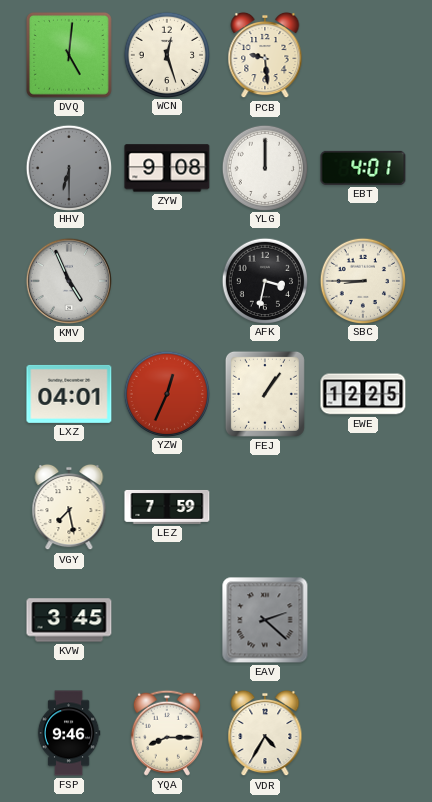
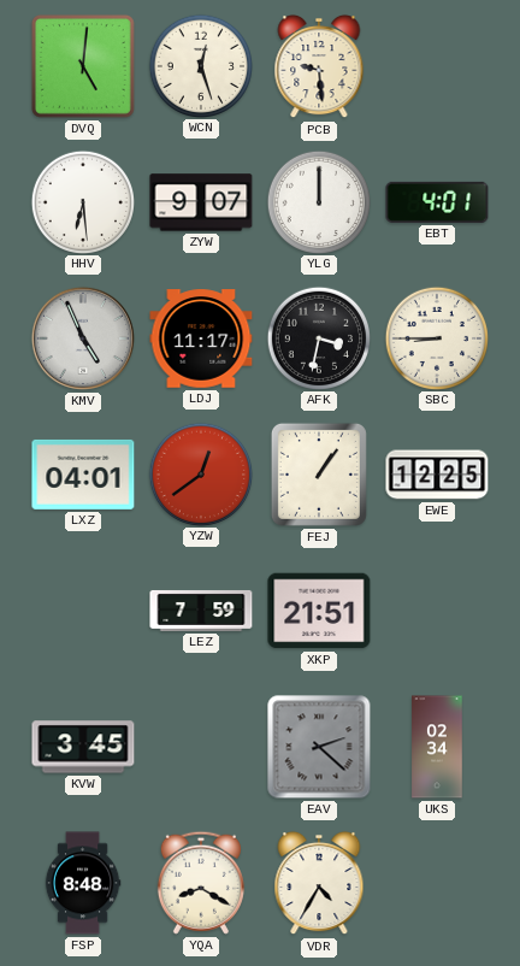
HHV: 6:30 -> 6:29
HHV dial: grey -> white
ZYW: 9:08 -> 9:07
LDJ: none -> 11:17
YZW: 12:34 -> 12:39
VGY: 7:28 -> none
XKP: none -> 21:51
UKS: none -> 02:34
FSP: 9:46 -> 8:48
YQA: 8:15 -> 8:20
